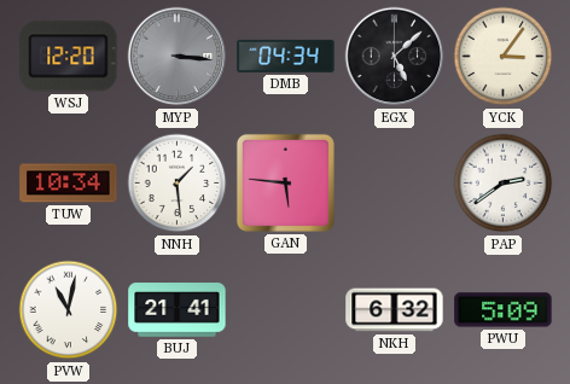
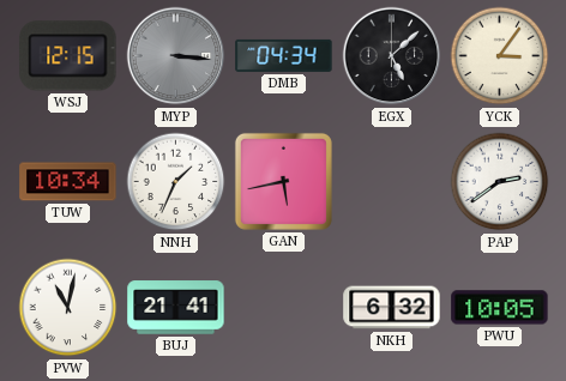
WSJ: 12:20 -> 12:15
NNH: 1:29 -> 1:34
GAN: 5:46 -> 5:43
PWU: 5:09 -> 10:05
